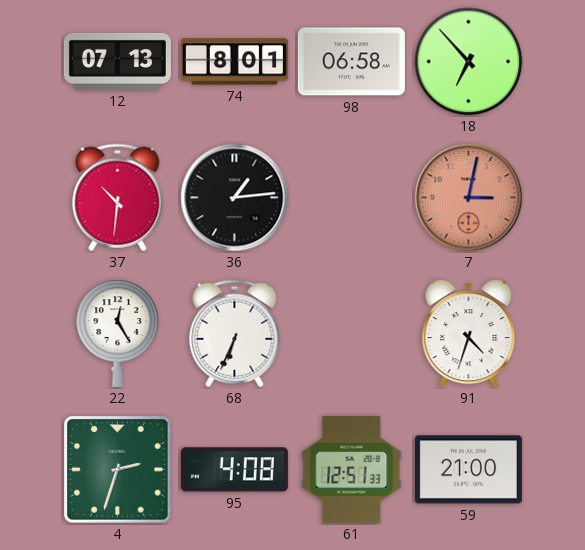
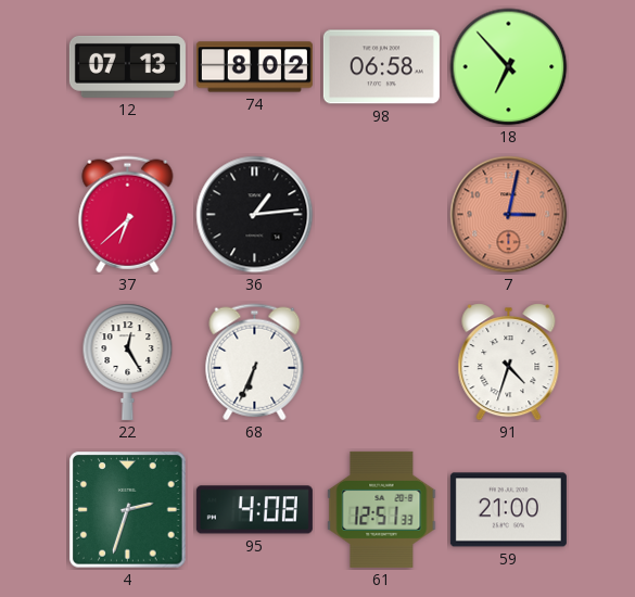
74: 8:01 -> 8:02
37: 10:31 -> 6:38
